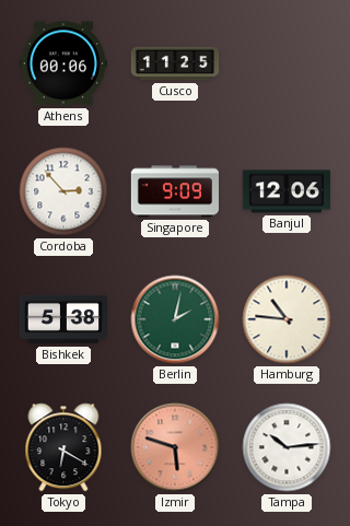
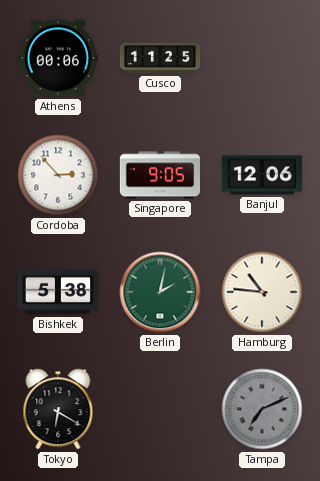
Singapore: 9:09 -> 9:05
Izmir: 5:48 -> none
Tampa: 10:14 -> 7:11
Tampa dial: white -> grey
